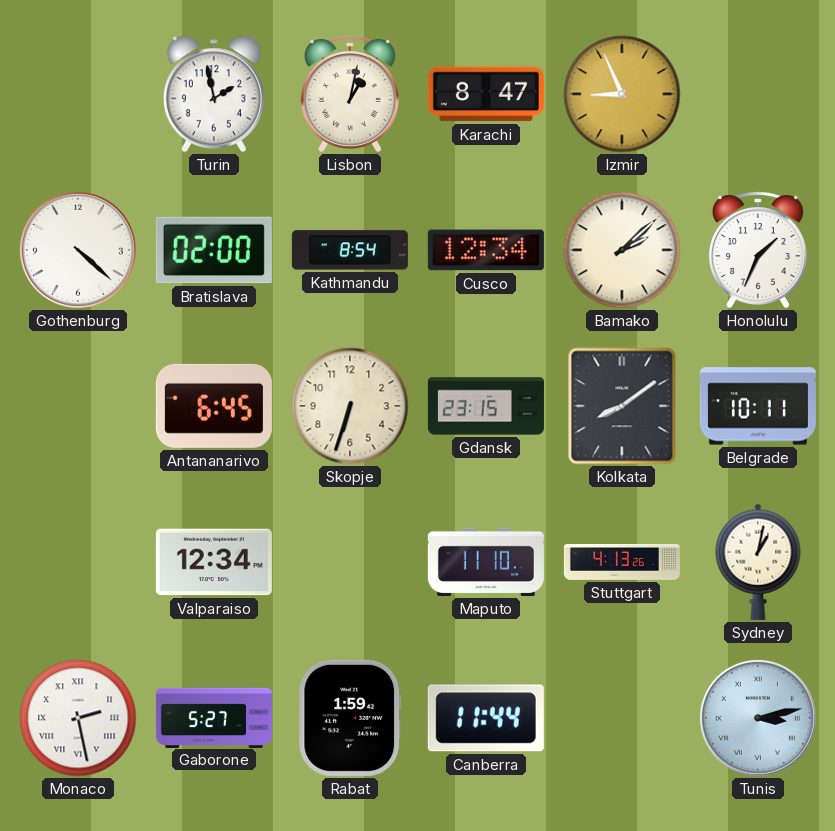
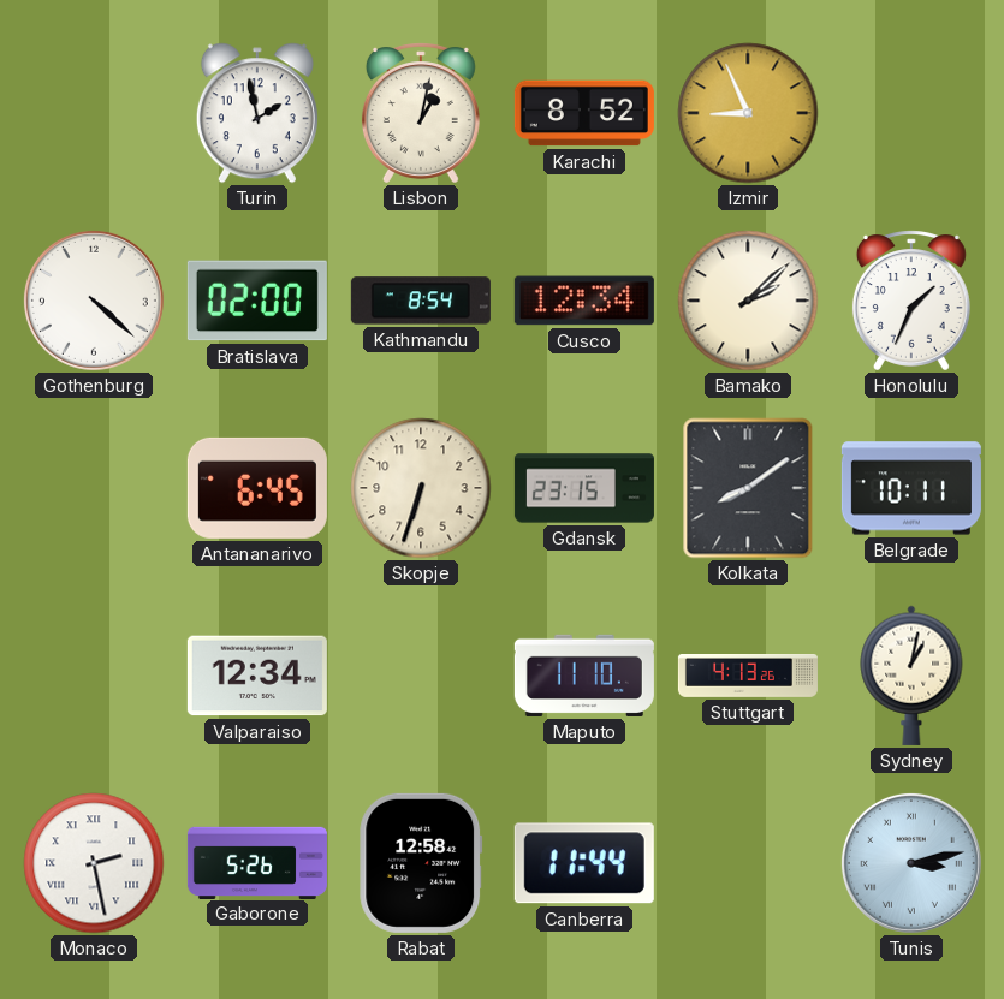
Karachi: 8:47 -> 8:52
Gaborone: 5:27 -> 5:26
Rabat: 1:59 -> 12:58
